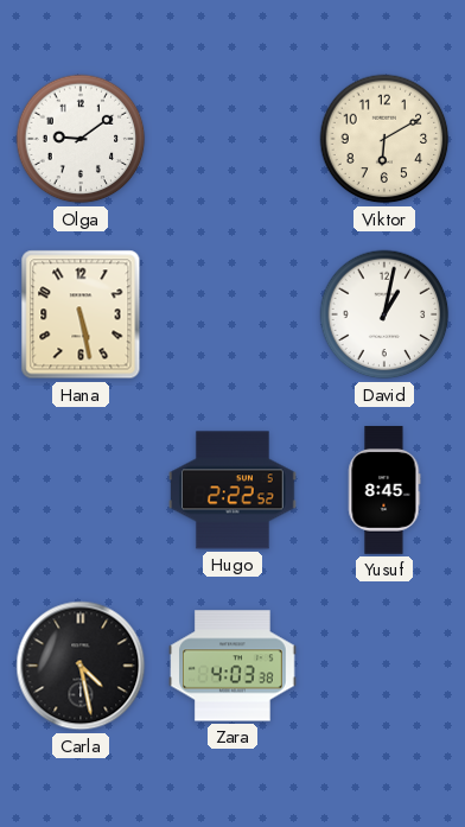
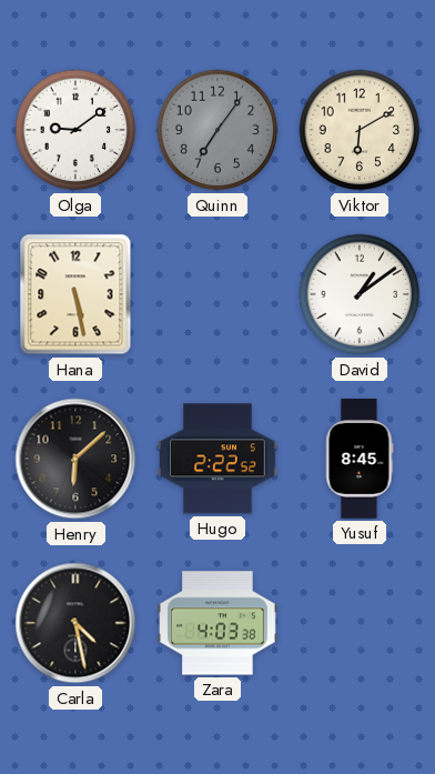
Quinn: none -> 7:06
David: 1:02 -> 1:09
Henry: none -> 6:08
